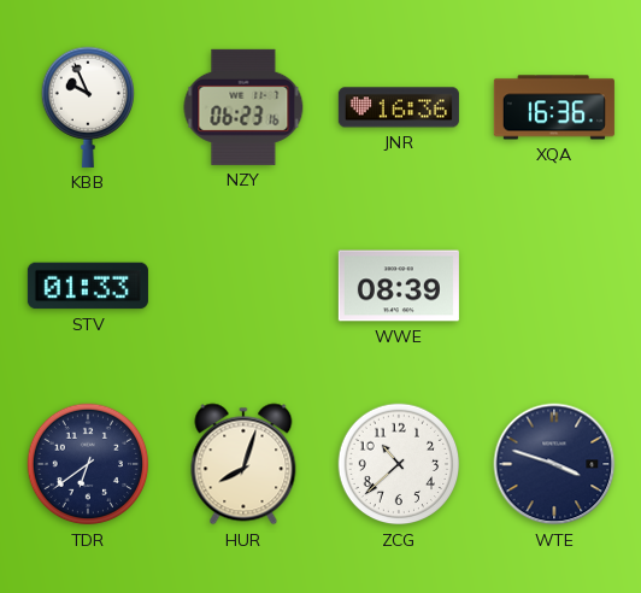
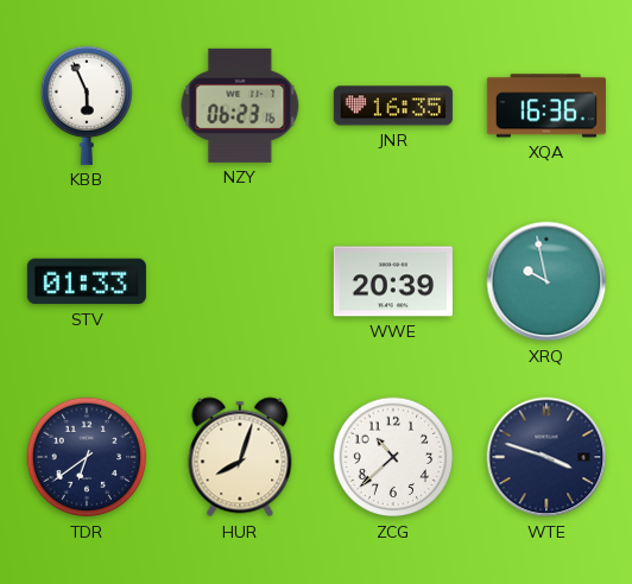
KBB: 9:56 -> 5:56
JNR: 16:36 -> 16:35
WWE: 08:39 -> 20:39
XRQ: none -> 9:58
